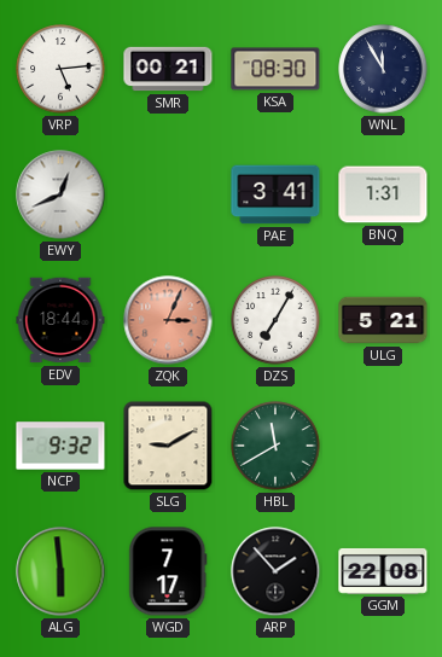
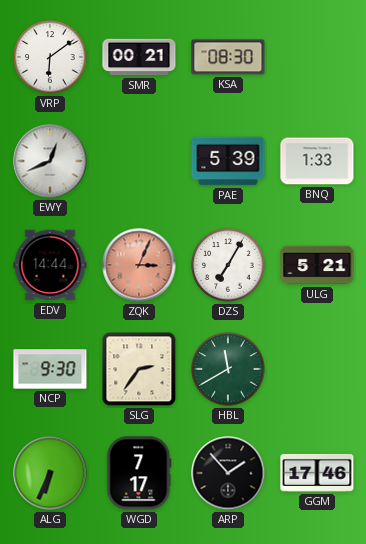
VRP: 5:14 -> 6:09
WNL: 11:55 -> none
PAE: 3:41 -> 5:39
BNQ: 1:31 -> 1:33
EDV: 18:44 -> 14:44
NCP: 9:32 -> 9:30
SLG: 9:10 -> 2:36
ALG: 5:59 -> 6:34
GGM: 22:08 -> 17:46
